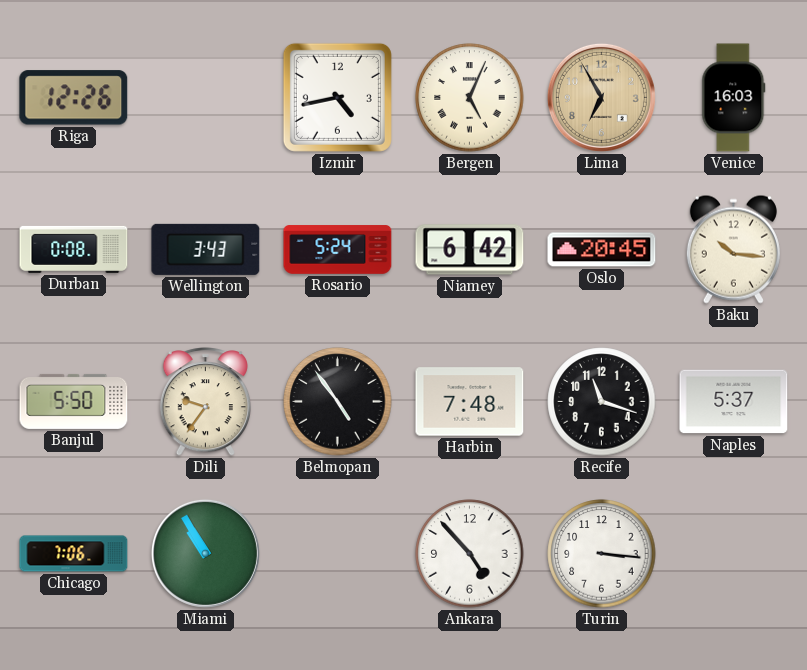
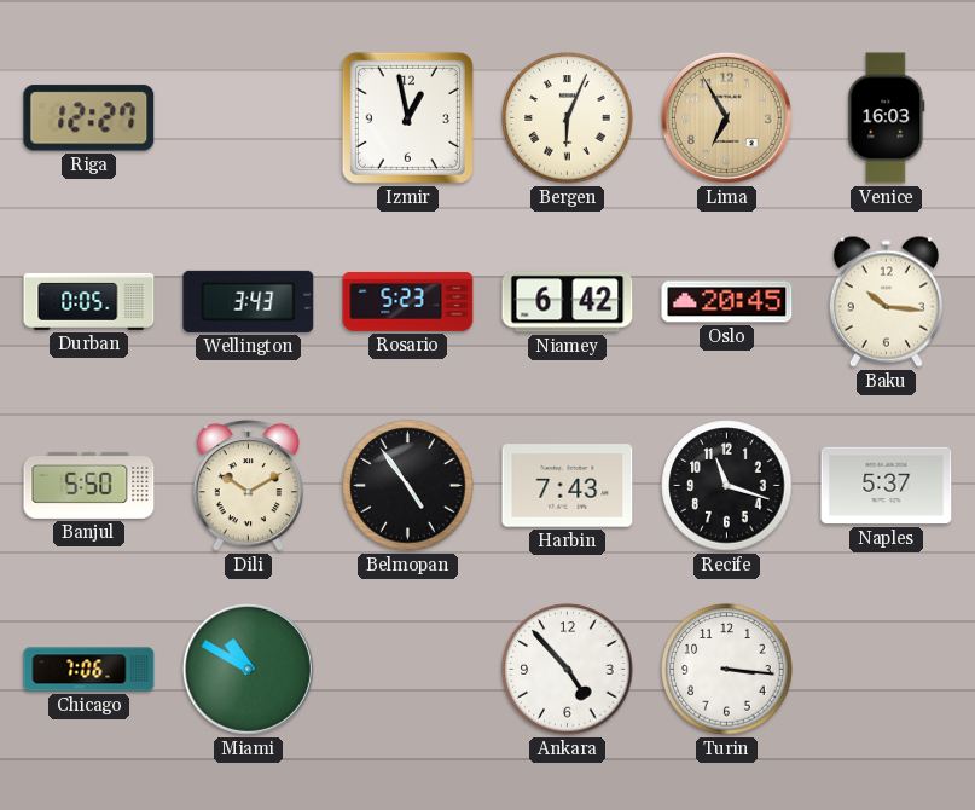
Riga: 12:26 -> 12:27
Izmir: 4:43 -> 12:58
Bergen: 5:04 -> 6:04
Durban: 0:08 -> 0:05
Rosario: 5:24 -> 5:23
Dili: 9:36 -> 10:10
Harbin: 7:48 -> 7:43
Miami: 10:55 -> 10:50
